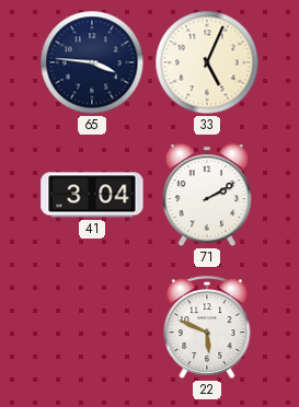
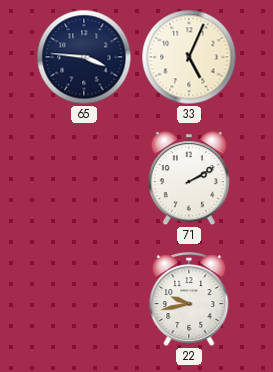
41: 3:04 -> none
22: 5:49 -> 9:43
